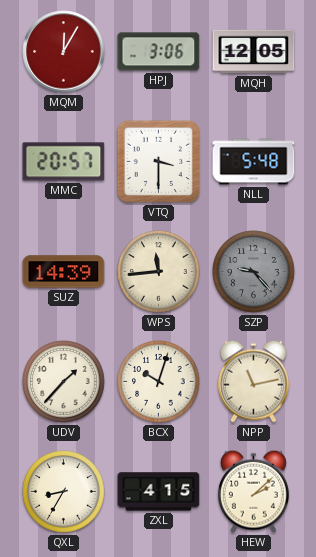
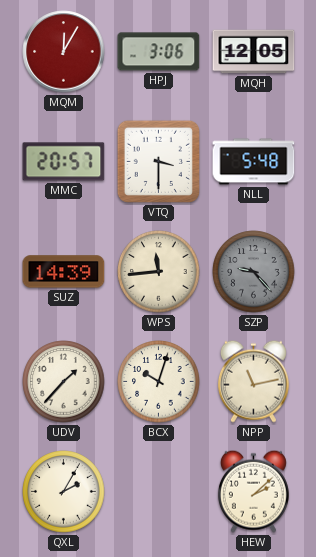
QXL: 8:35 -> 2:05
ZXL: 4:15 -> none
